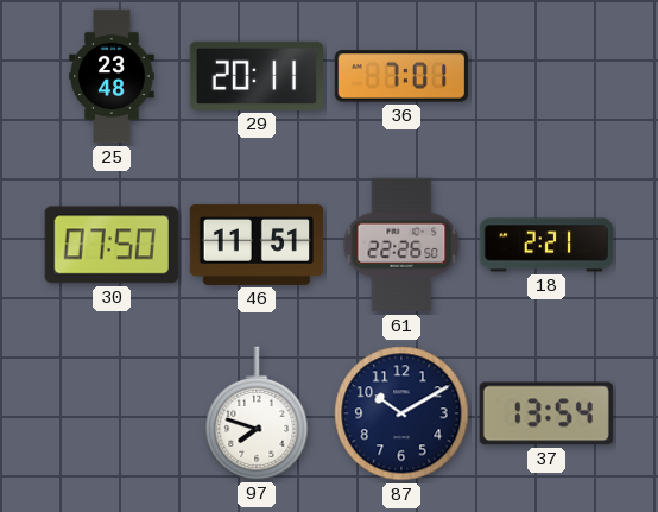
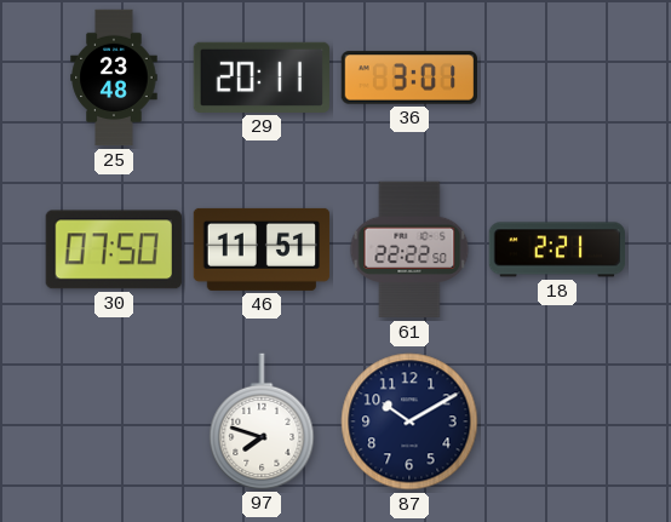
36: 7:01 -> 3:01
61: 22:26 -> 22:22
37: 13:54 -> none
